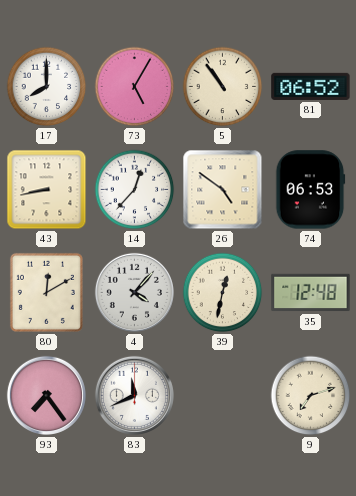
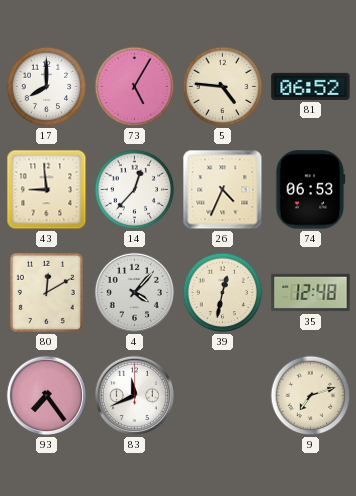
5: 10:54 -> 4:46
43: 8:43 -> 8:59
26: 4:51 -> 4:34
